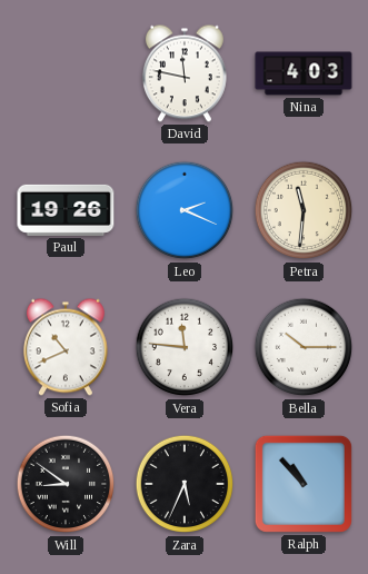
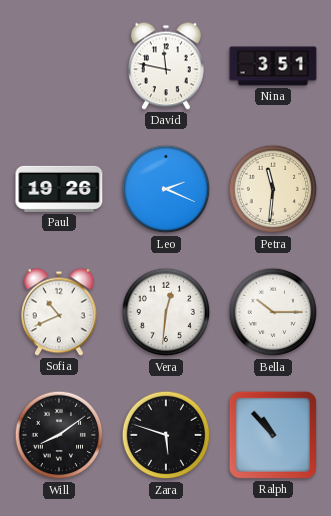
Nina: 4:03 -> 3:51
Vera: 11:46 -> 12:31
Will: 8:51 -> 8:09
Zara: 5:34 -> 5:48
